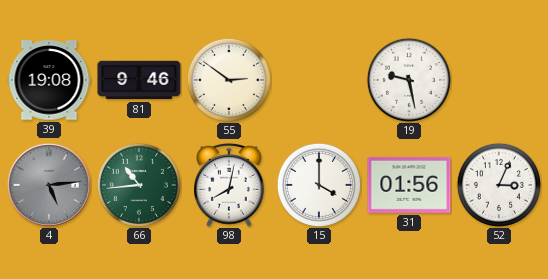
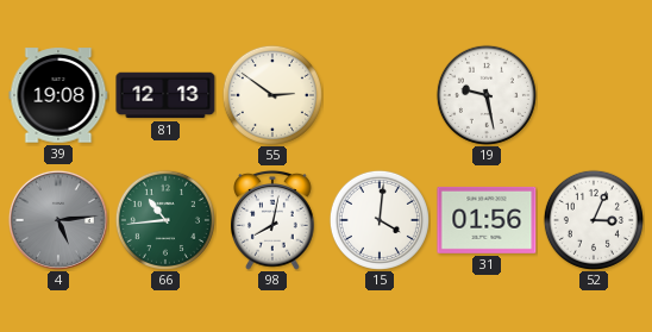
81: 9:46 -> 12:13
15: 4:00 -> 4:01
